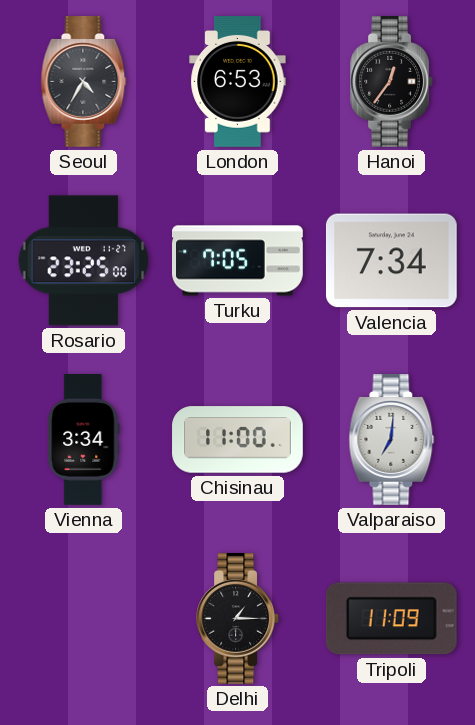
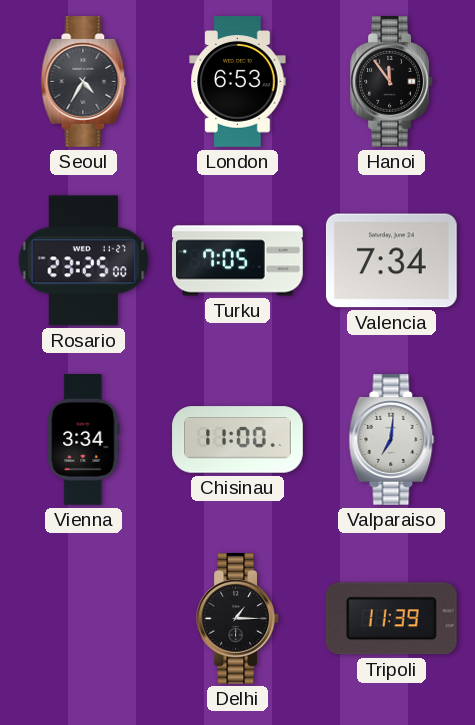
Hanoi: 12:36 -> 11:54
Tripoli: 11:09 -> 11:39
